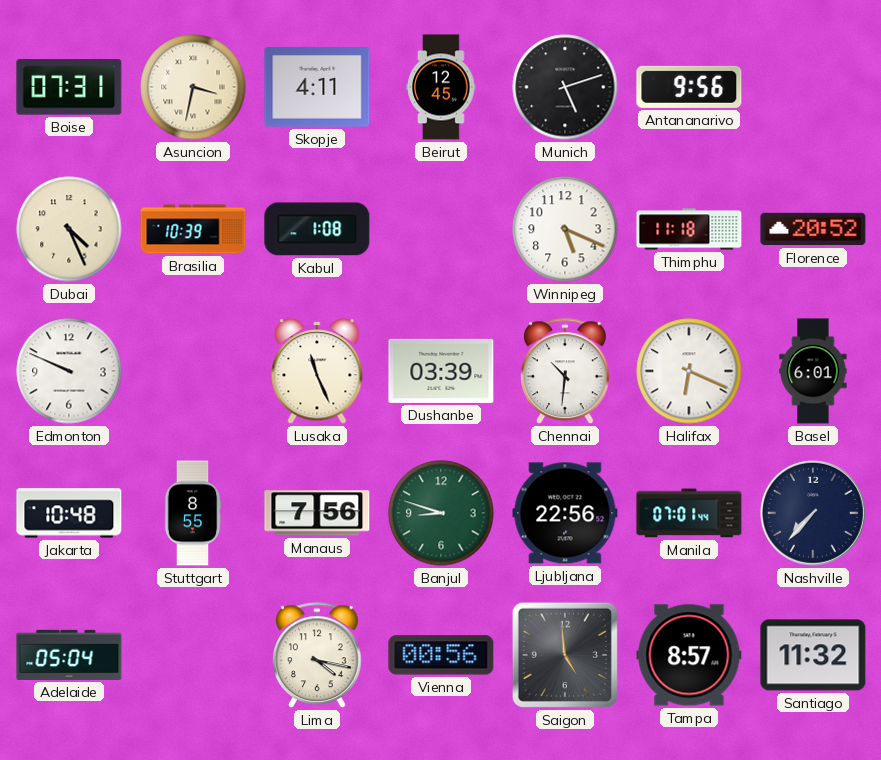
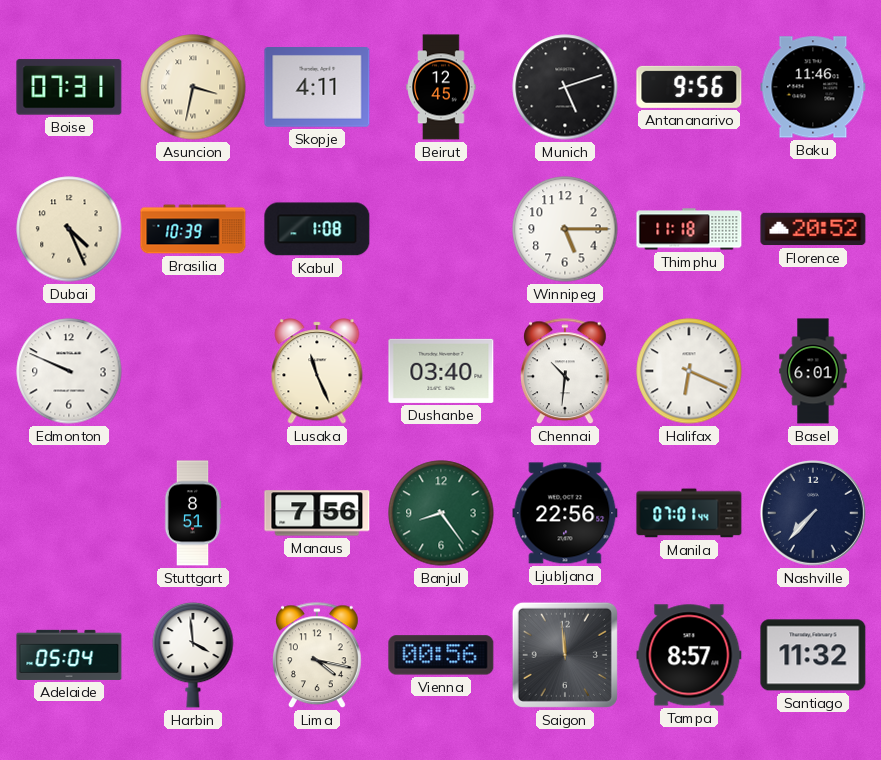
Baku: none -> 11:46
Winnipeg: 5:19 -> 5:15
Dushanbe: 03:39 -> 03:40
Jakarta: 10:48 -> none
Stuttgart: 8:55 -> 8:51
Banjul: 8:48 -> 8:24
Harbin: none -> 3:59
Saigon: 4:59 -> 11:59
